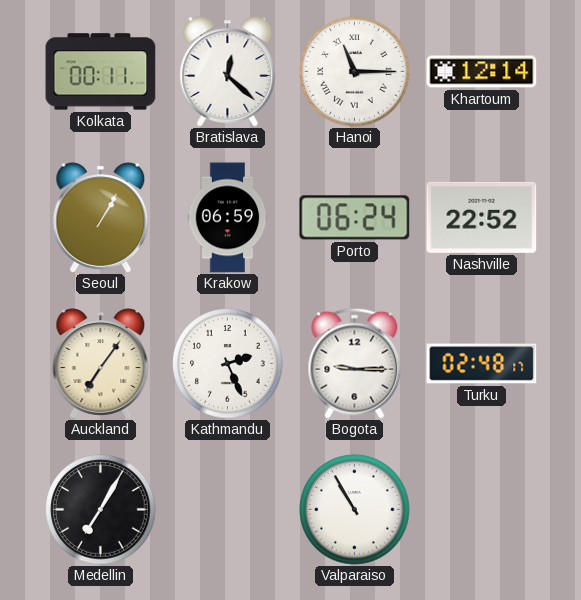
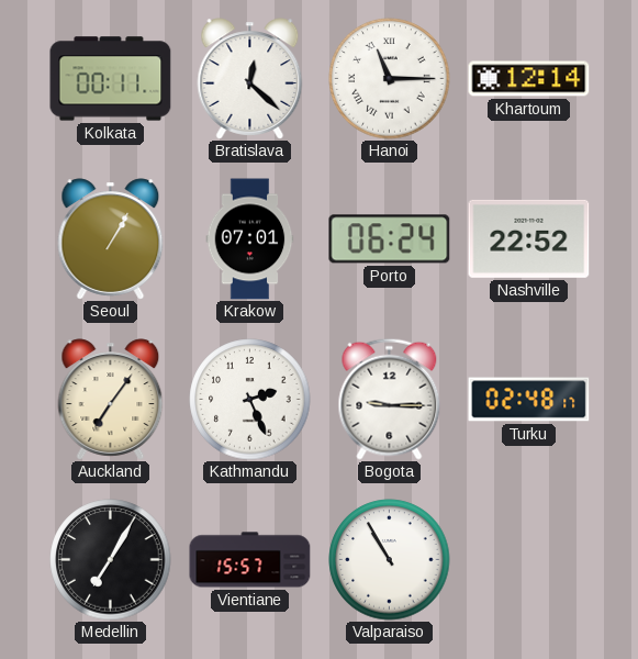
Krakow: 06:59 -> 07:01
Vientiane: none -> 15:57
